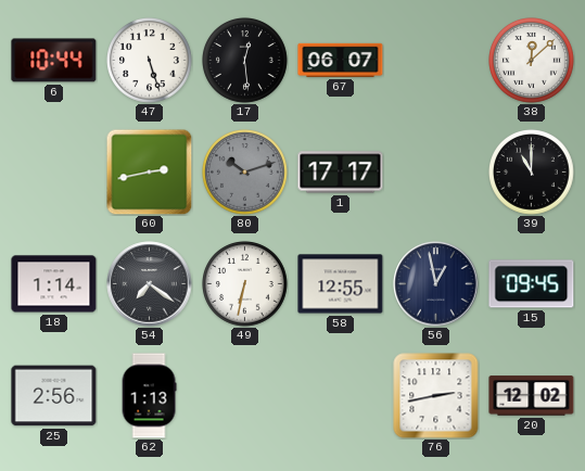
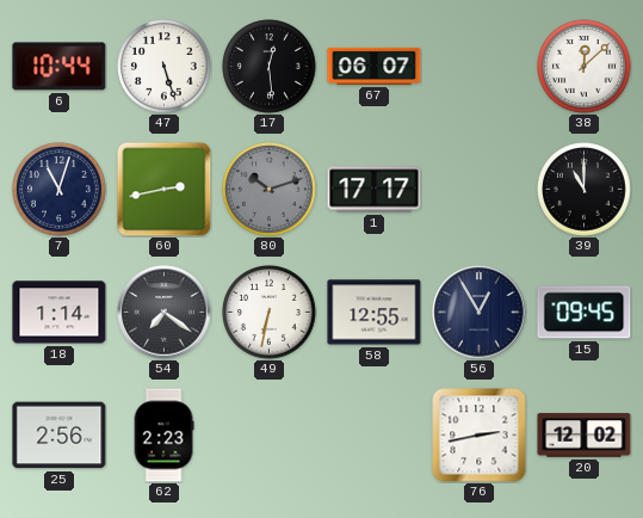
7: none -> 11:03
56: 12:58 -> 12:55
62: 1:13 -> 2:23
